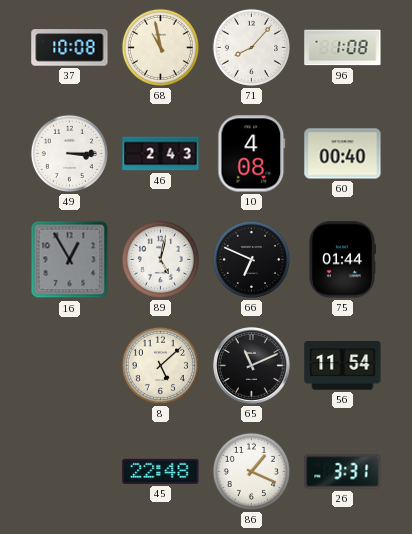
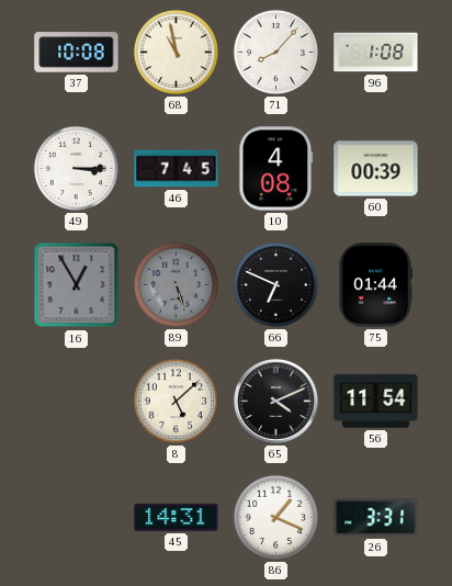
46: 2:43 -> 7:45
60: 00:40 -> 00:39
89: 5:02 -> 5:27
89 dial: white -> grey
65: 11:11 -> 4:11
45: 22:48 -> 14:31
